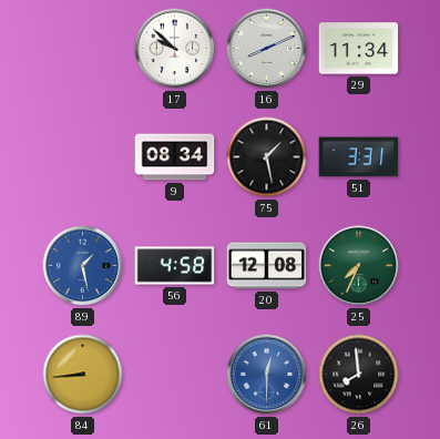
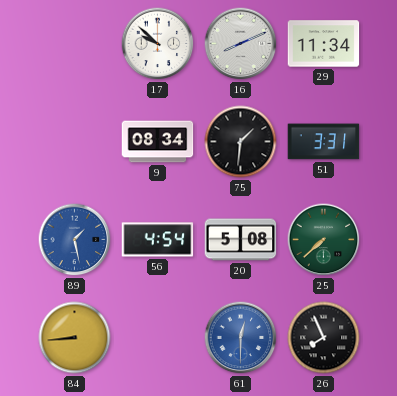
75: 1:28 -> 1:31
56: 4:58 -> 4:54
20: 12:08 -> 5:08
25: 7:34 -> 7:38
26: 7:59 -> 7:56
